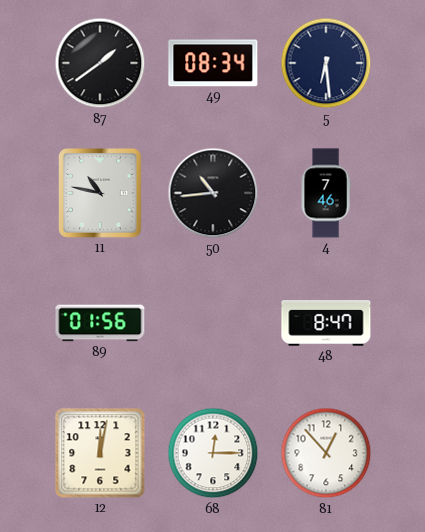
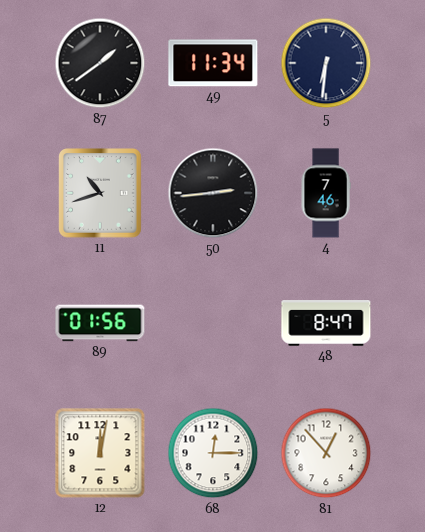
49: 08:34 -> 11:34
5: 6:29 -> 6:31
11: 10:47 -> 10:42
50: 10:44 -> 2:44
